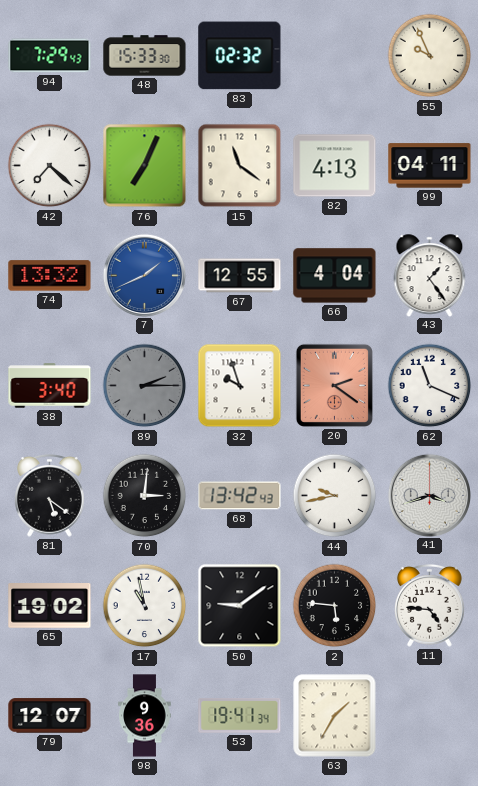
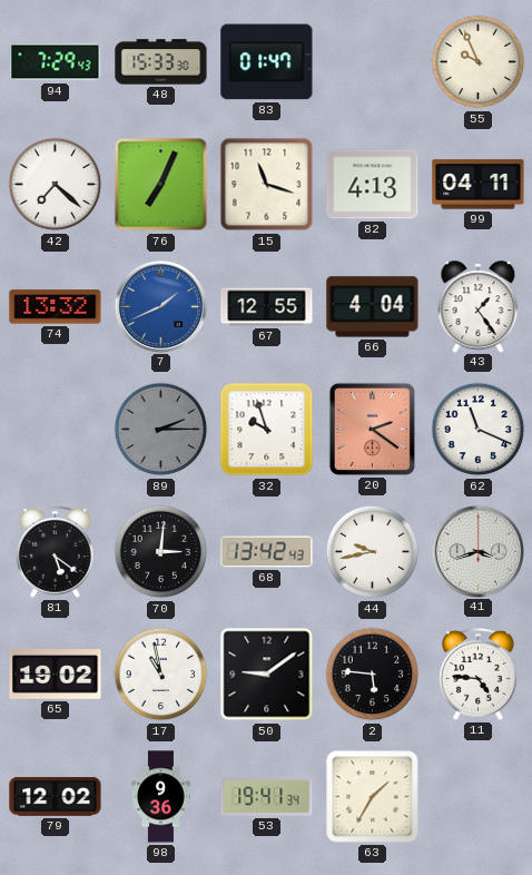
83: 02:32 -> 01:47
15: 11:21 -> 11:18
38: 3:40 -> none
79: 12:07 -> 12:02
